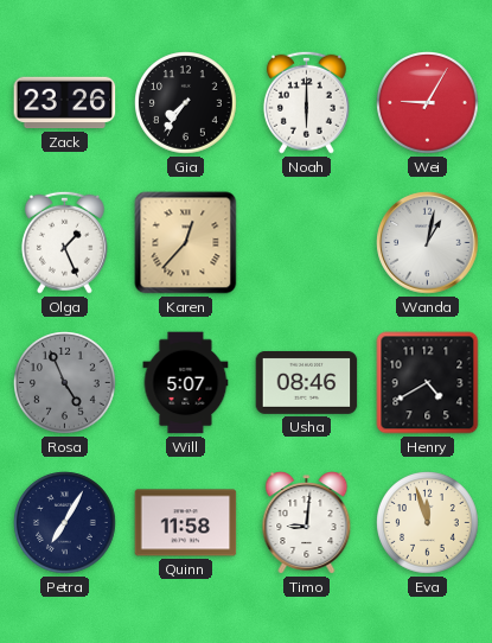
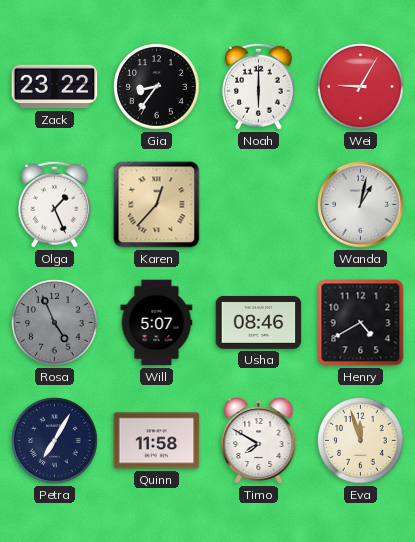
Zack: 23:26 -> 23:22
Gia: 7:36 -> 8:36
Timo: 9:01 -> 7:50
